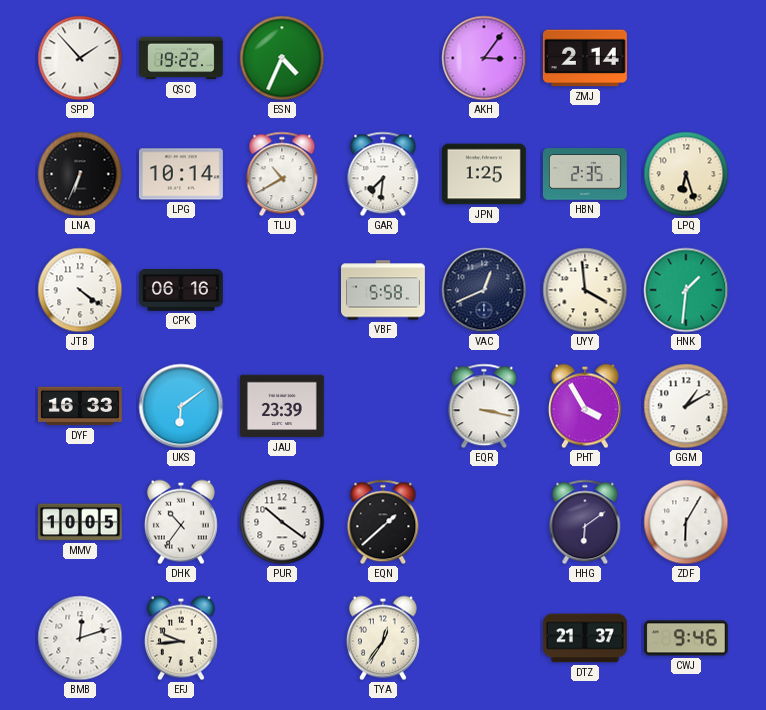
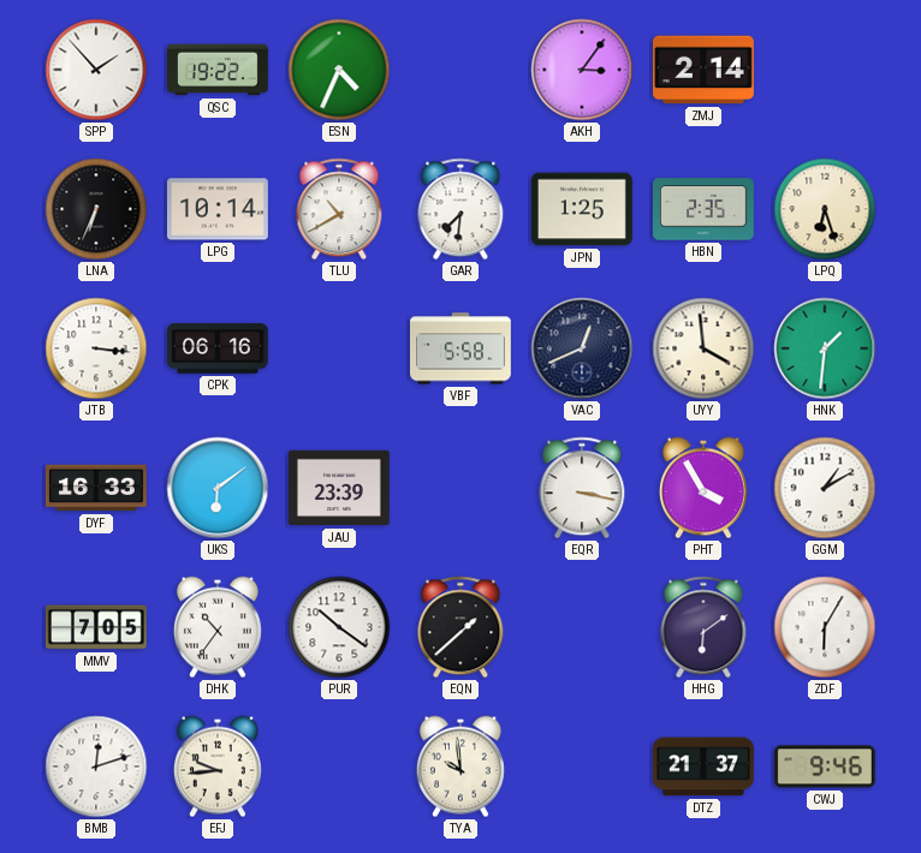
JTB: 4:21 -> 3:16
MMV: 10:05 -> 7:05
TYA: 12:36 -> 9:59
